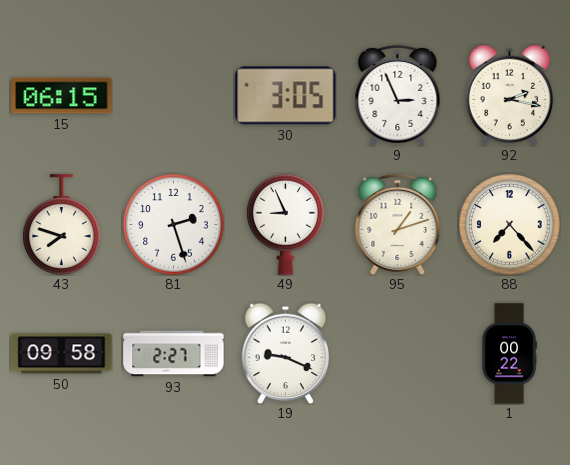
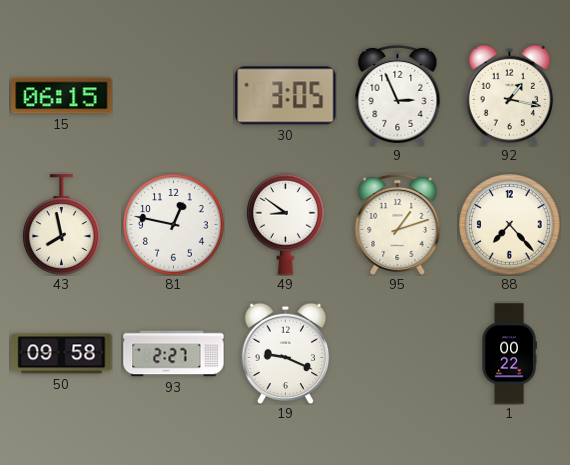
92: 2:17 -> 1:17
43: 7:48 -> 7:58
81: 2:27 -> 12:47
49: 8:56 -> 8:51
